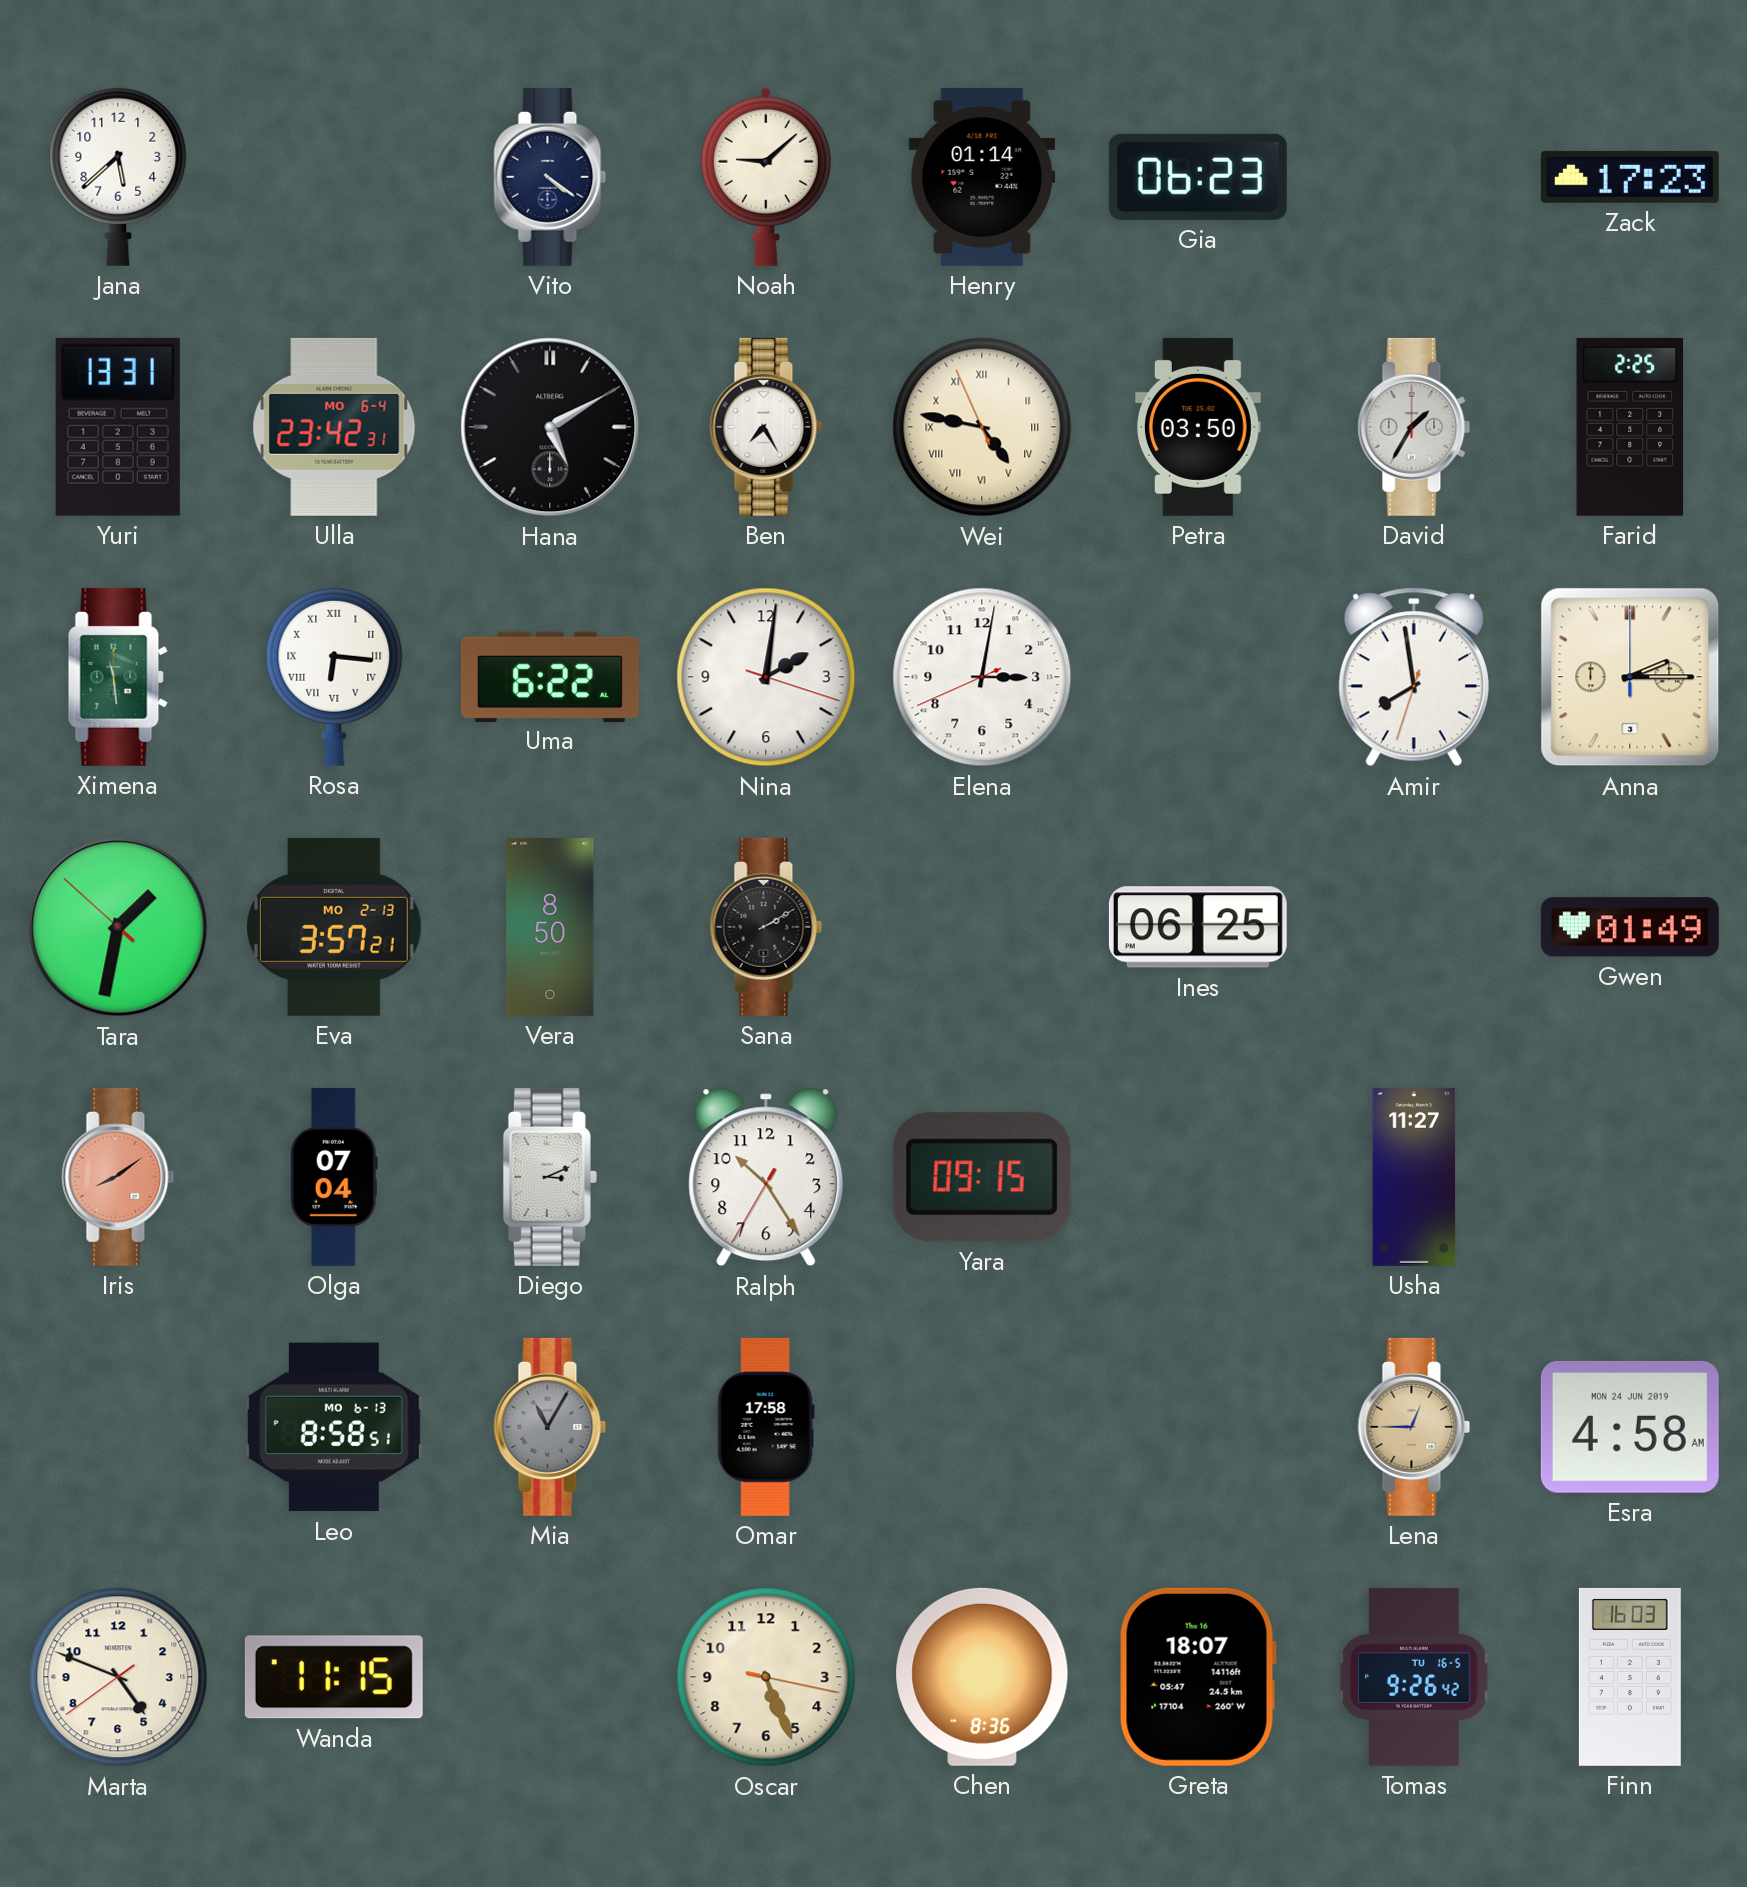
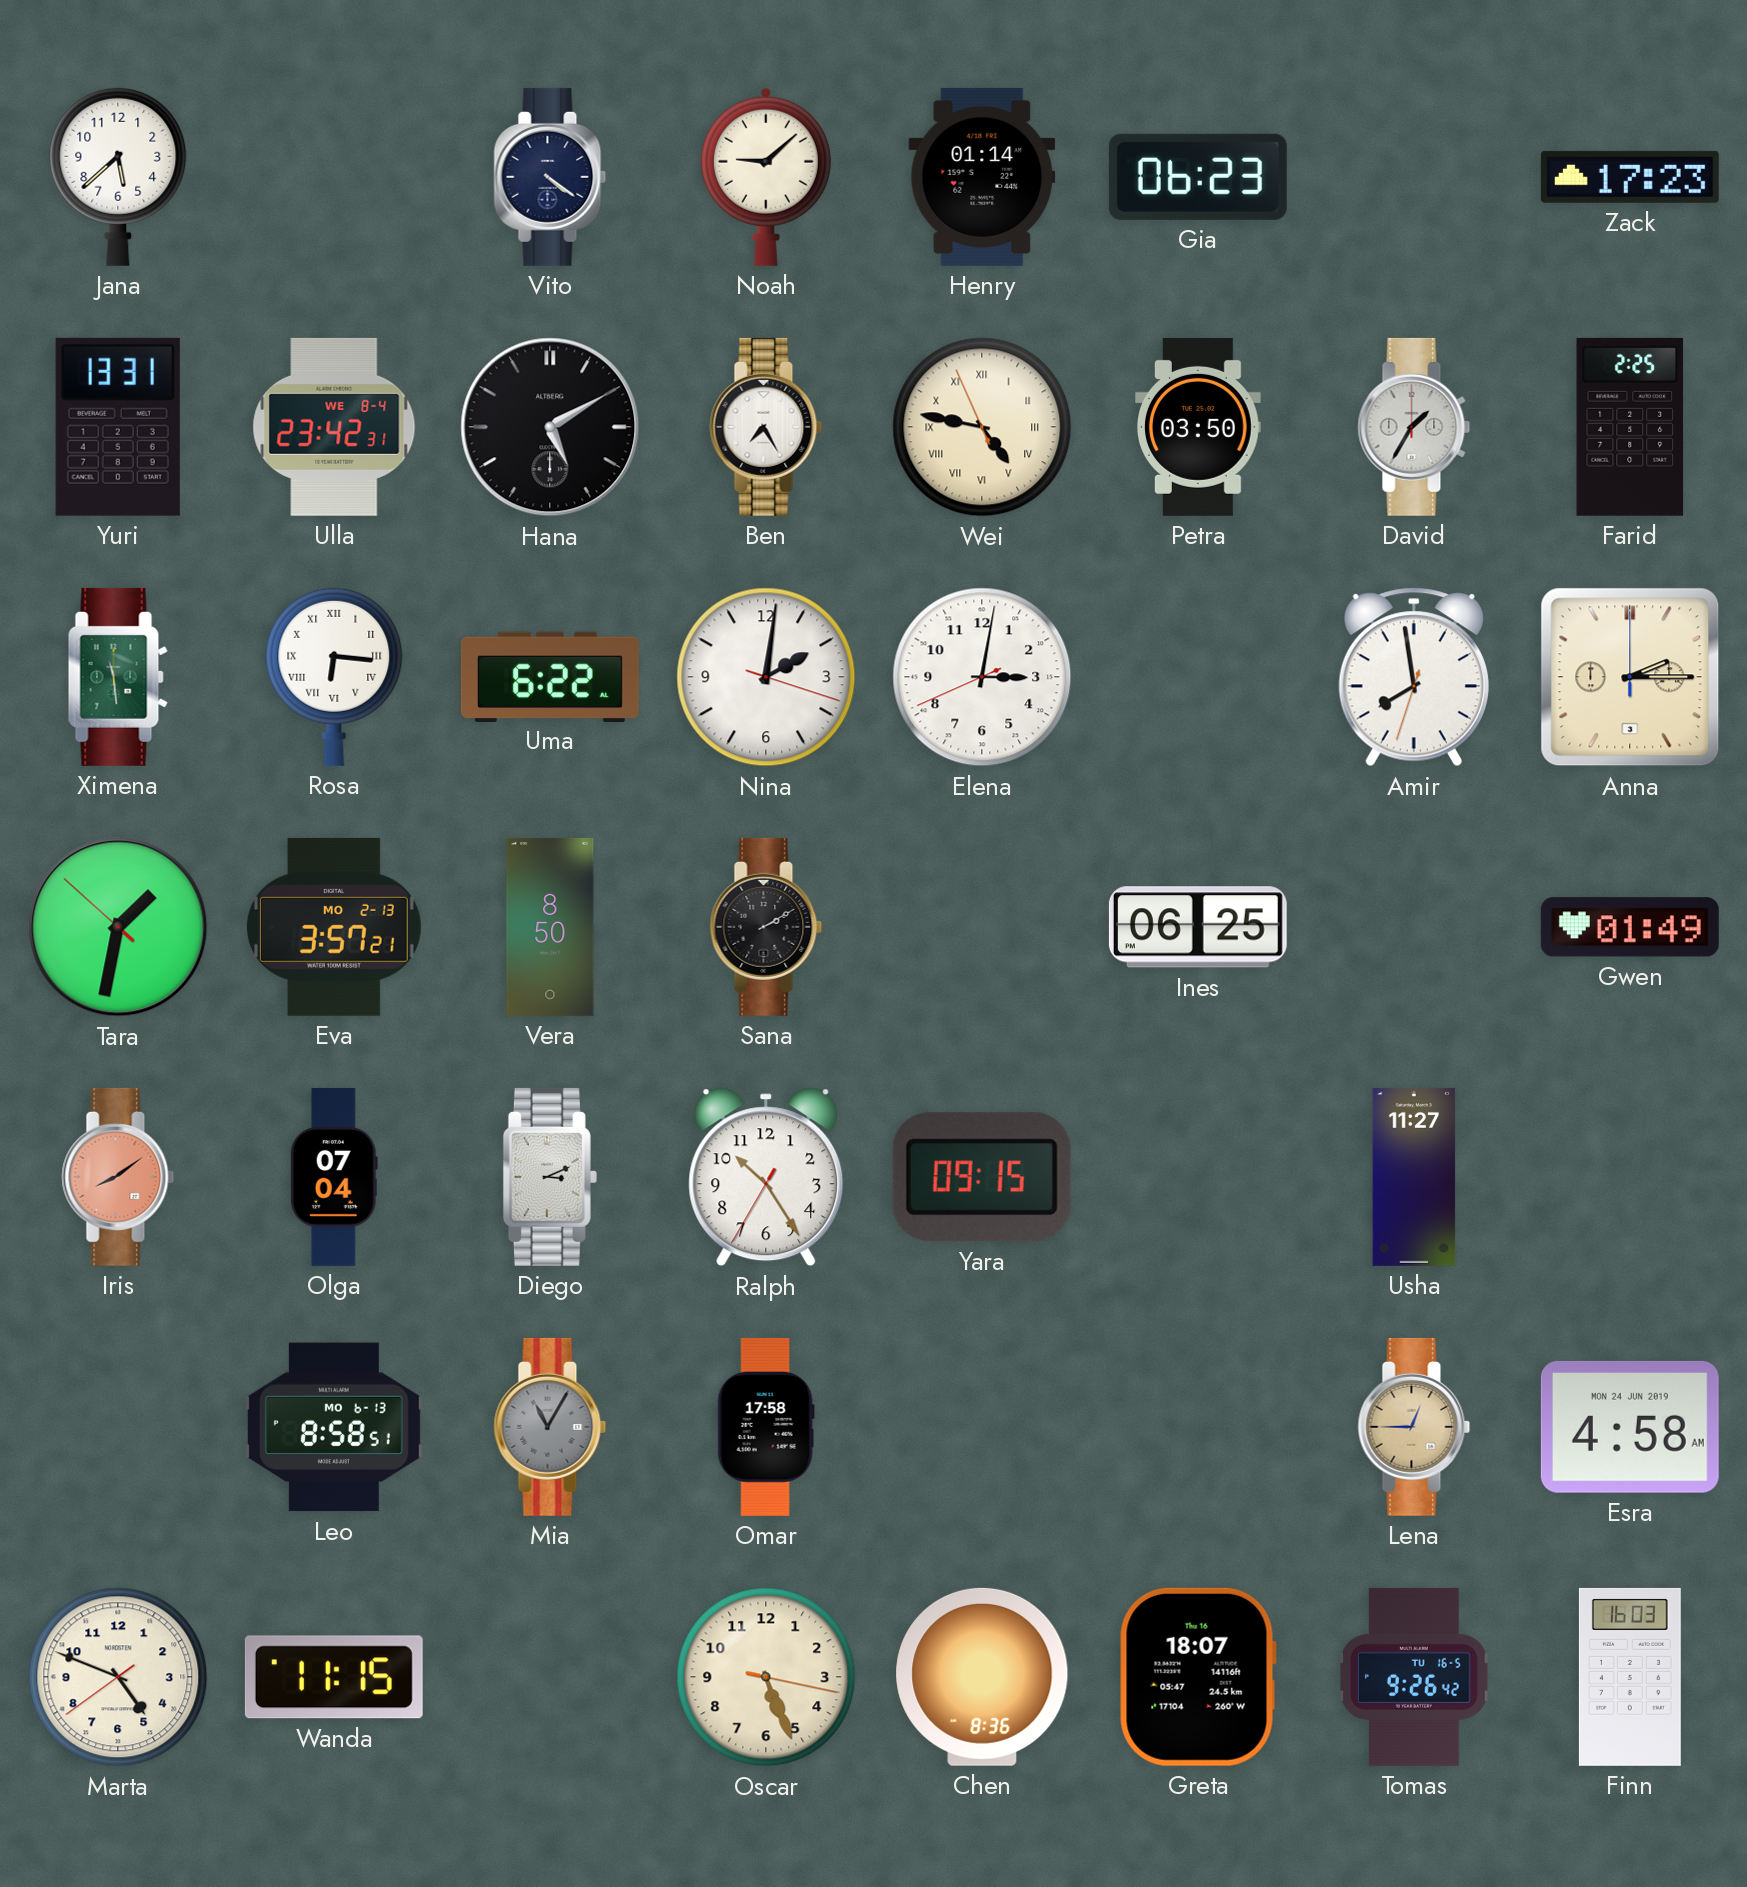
Ulla date: MO 6-4 -> WE 8-4
